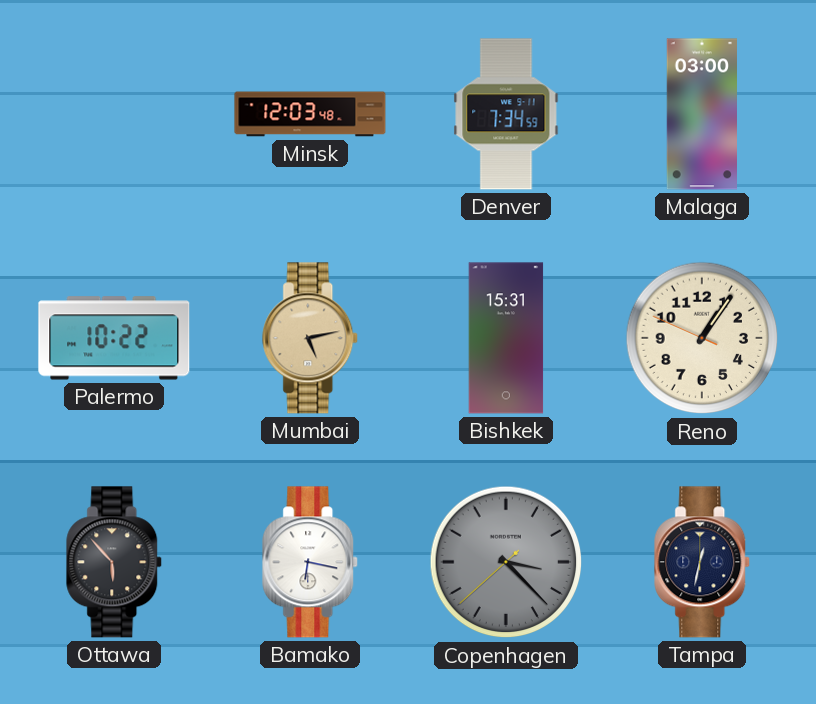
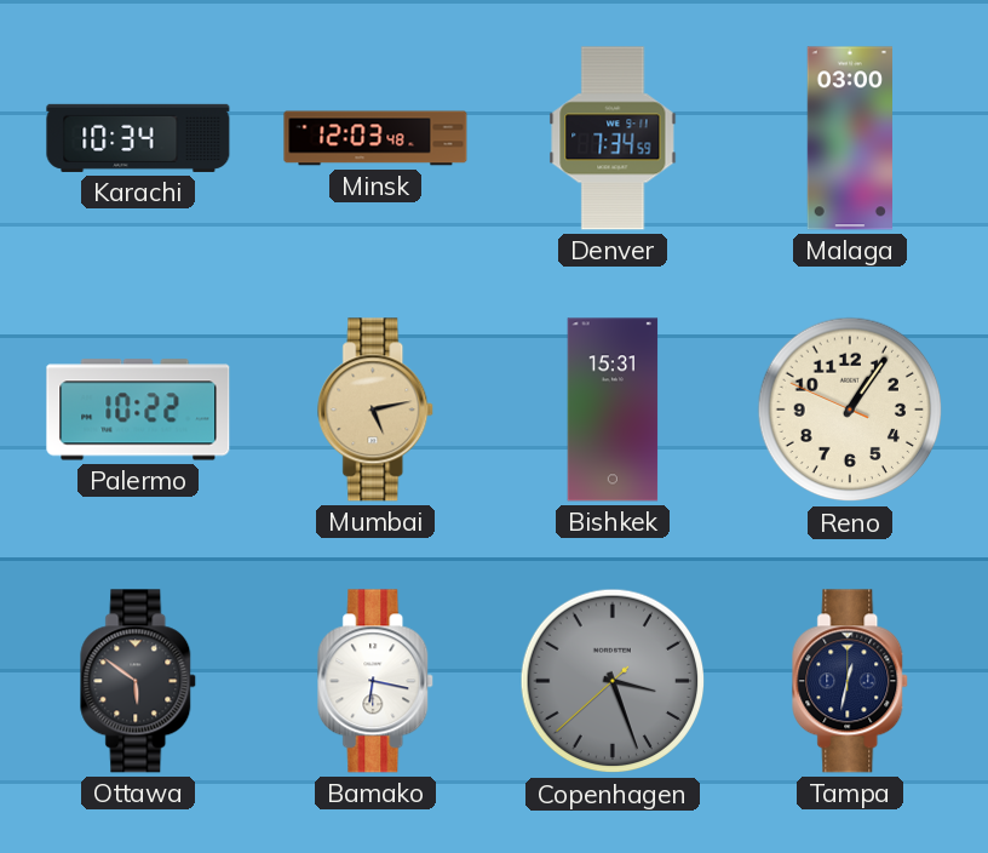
Karachi: none -> 10:34
Ottawa: 5:53 -> 5:51
Copenhagen: 3:22 -> 3:26
